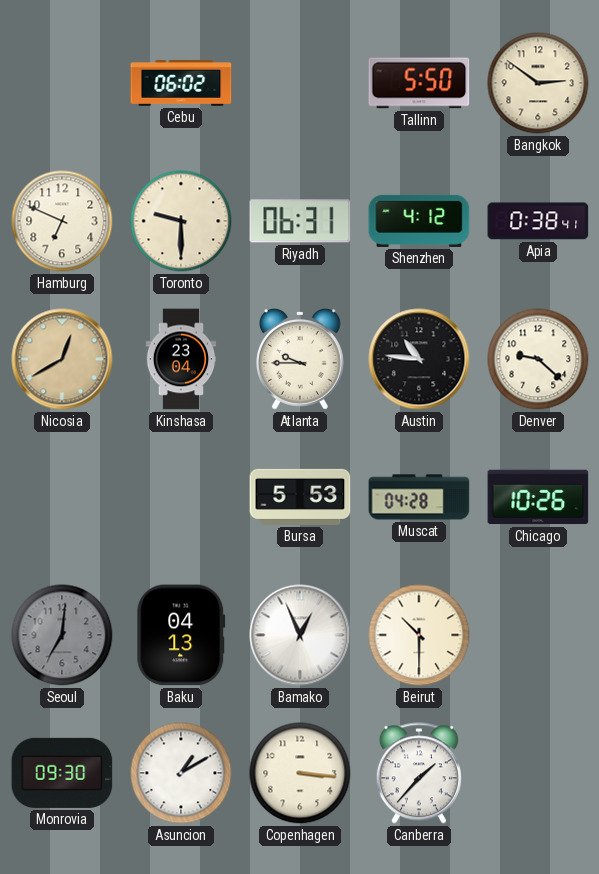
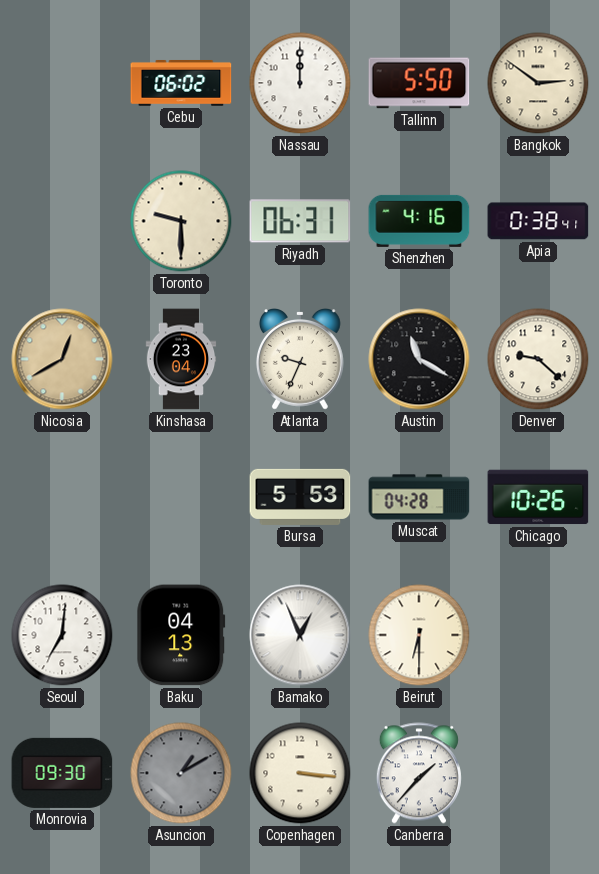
Nassau: none -> 12:00
Hamburg: 6:49 -> none
Shenzhen: 4:12 -> 4:16
Atlanta: 9:45 -> 9:34
Austin: 10:46 -> 11:20
Seoul dial: grey -> white
Beirut: 10:30 -> 6:30
Asuncion dial: white -> grey
